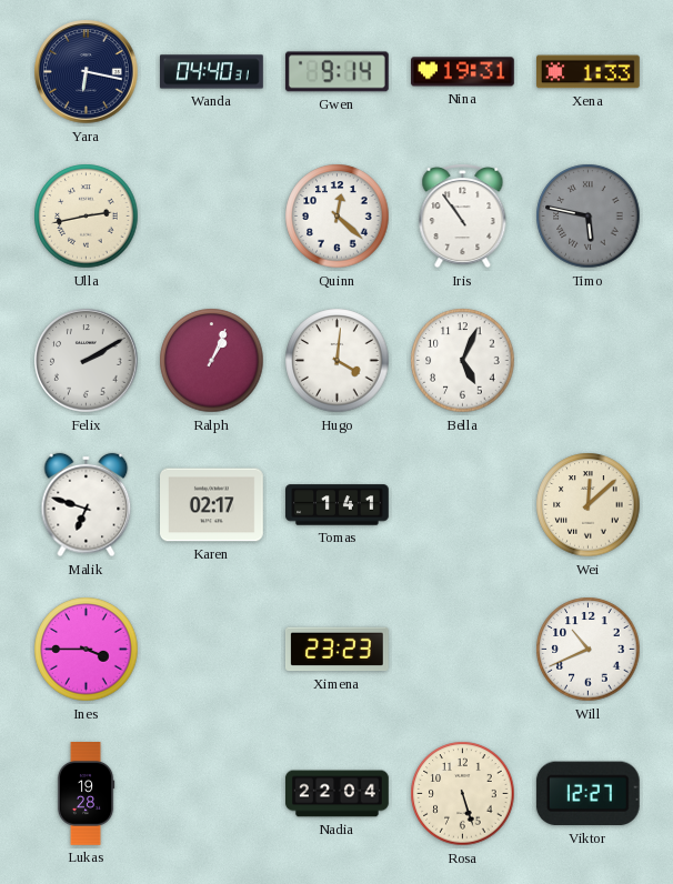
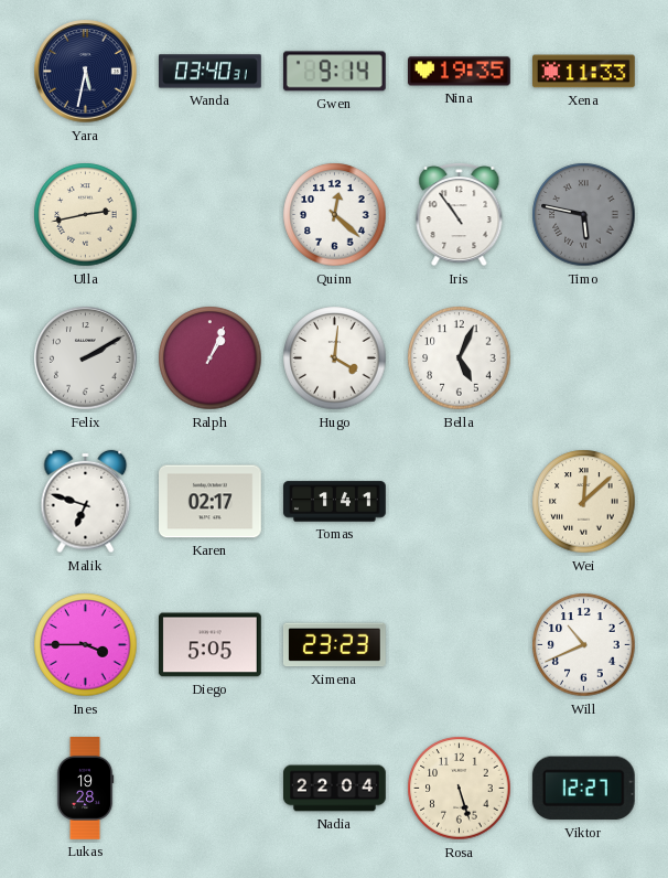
Yara: 6:17 -> 5:32
Wanda: 04:40 -> 03:40
Nina: 19:31 -> 19:35
Xena: 1:33 -> 11:33
Diego: none -> 5:05
